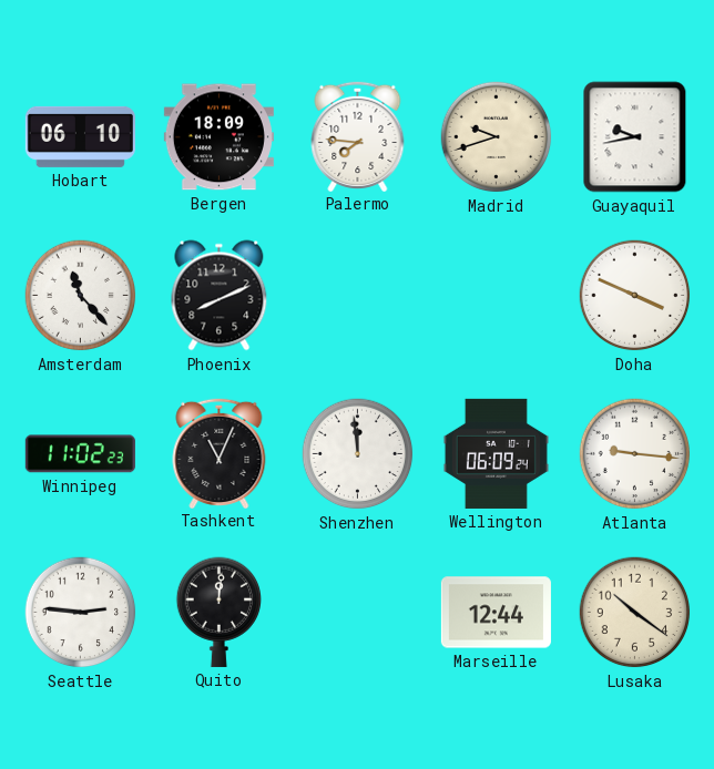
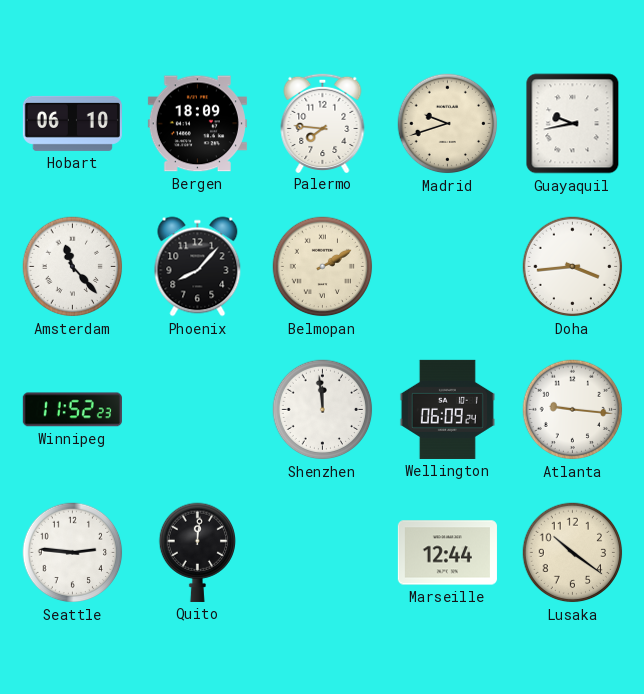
Phoenix: 8:11 -> 8:07
Belmopan: none -> 2:10
Doha: 3:49 -> 3:44
Winnipeg: 11:02 -> 11:52
Tashkent: 11:04 -> none
